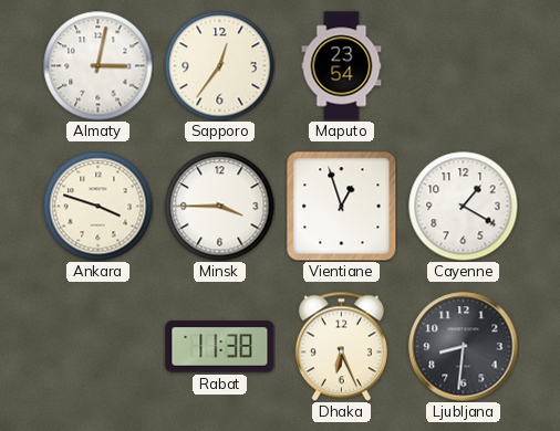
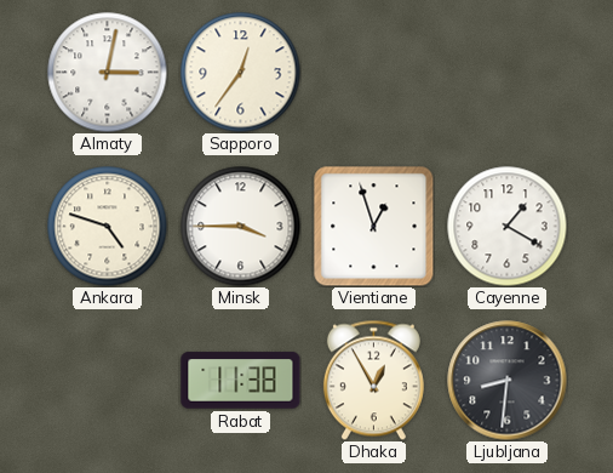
Maputo: 23:54 -> none
Ankara: 3:48 -> 4:48
Dhaka: 6:26 -> 12:55
